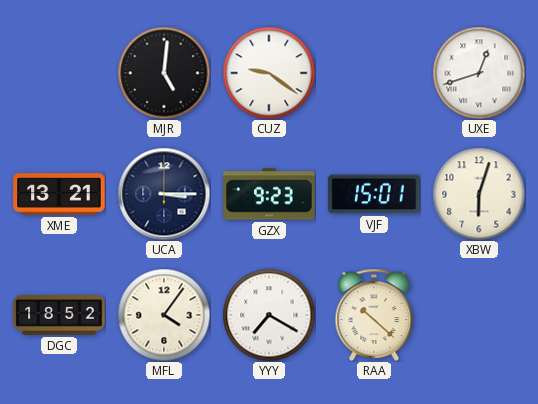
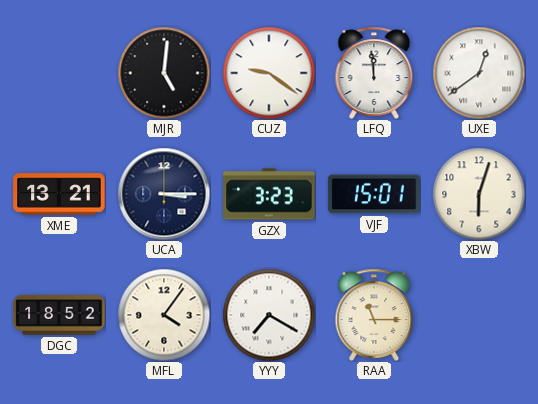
LFQ: none -> 11:59
UXE: 12:42 -> 12:39
GZX: 9:23 -> 3:23
RAA: 10:22 -> 11:15
